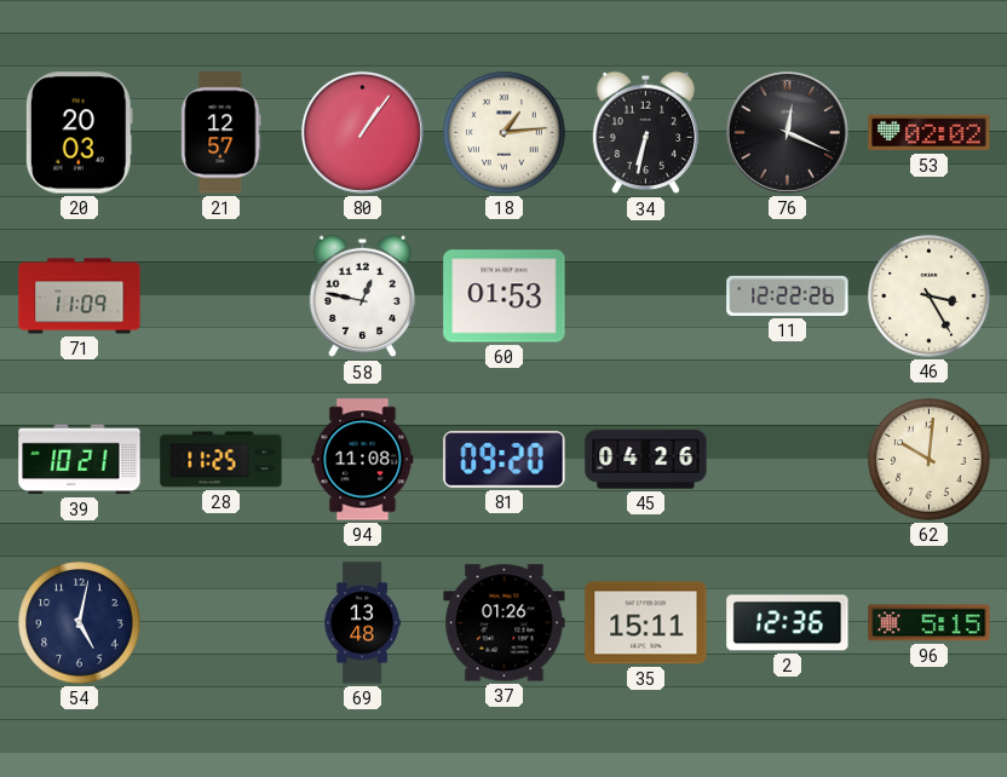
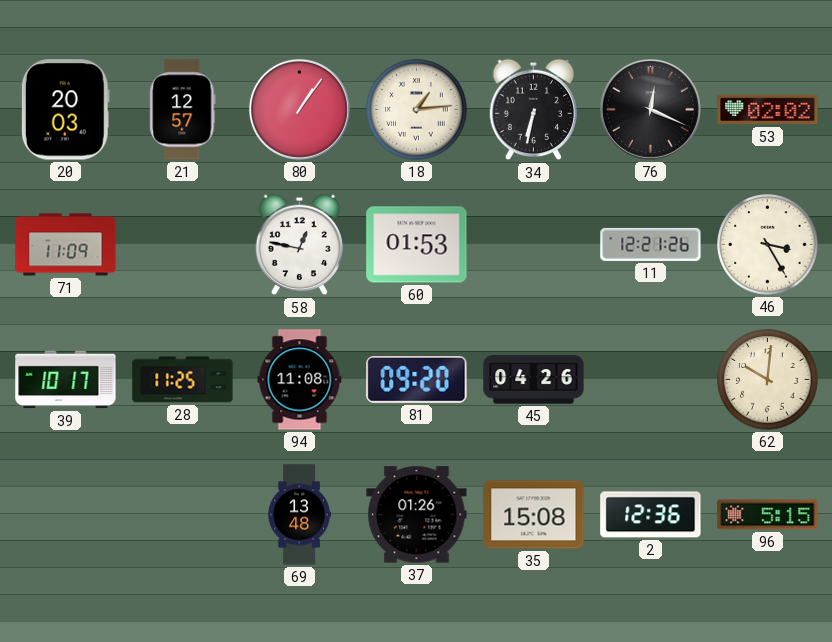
11: 12:22 -> 12:21
39: 10:21 -> 10:17
54: 5:02 -> none
35: 15:11 -> 15:08
